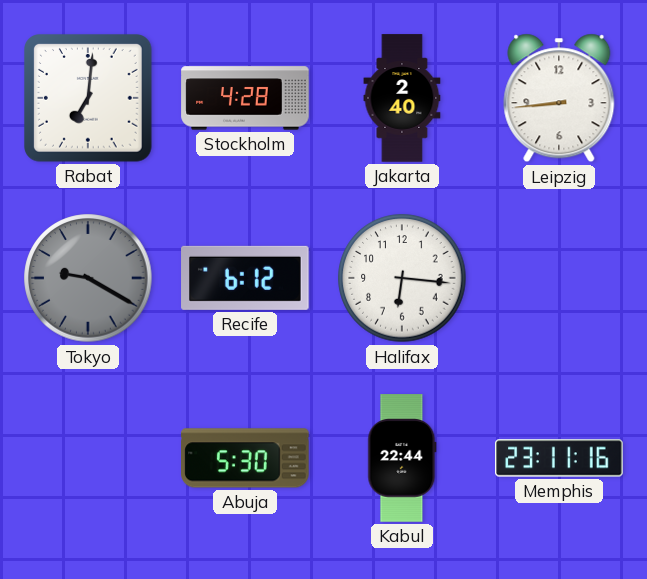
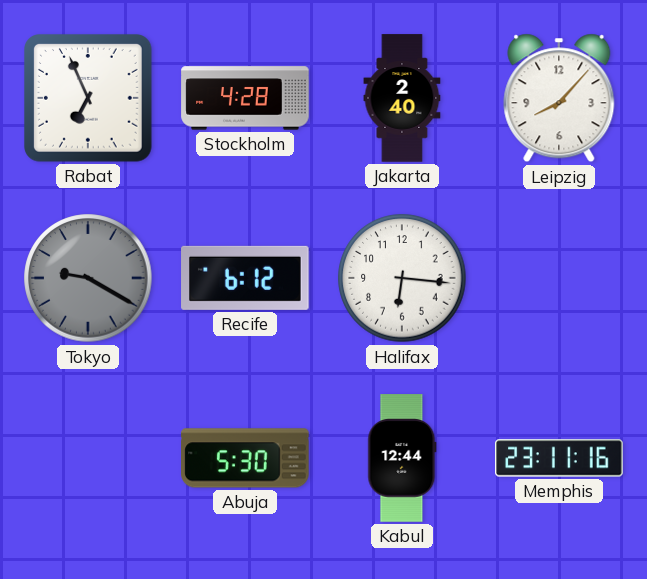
Rabat: 7:01 -> 6:56
Leipzig: 8:44 -> 8:07
Kabul: 22:44 -> 12:44
